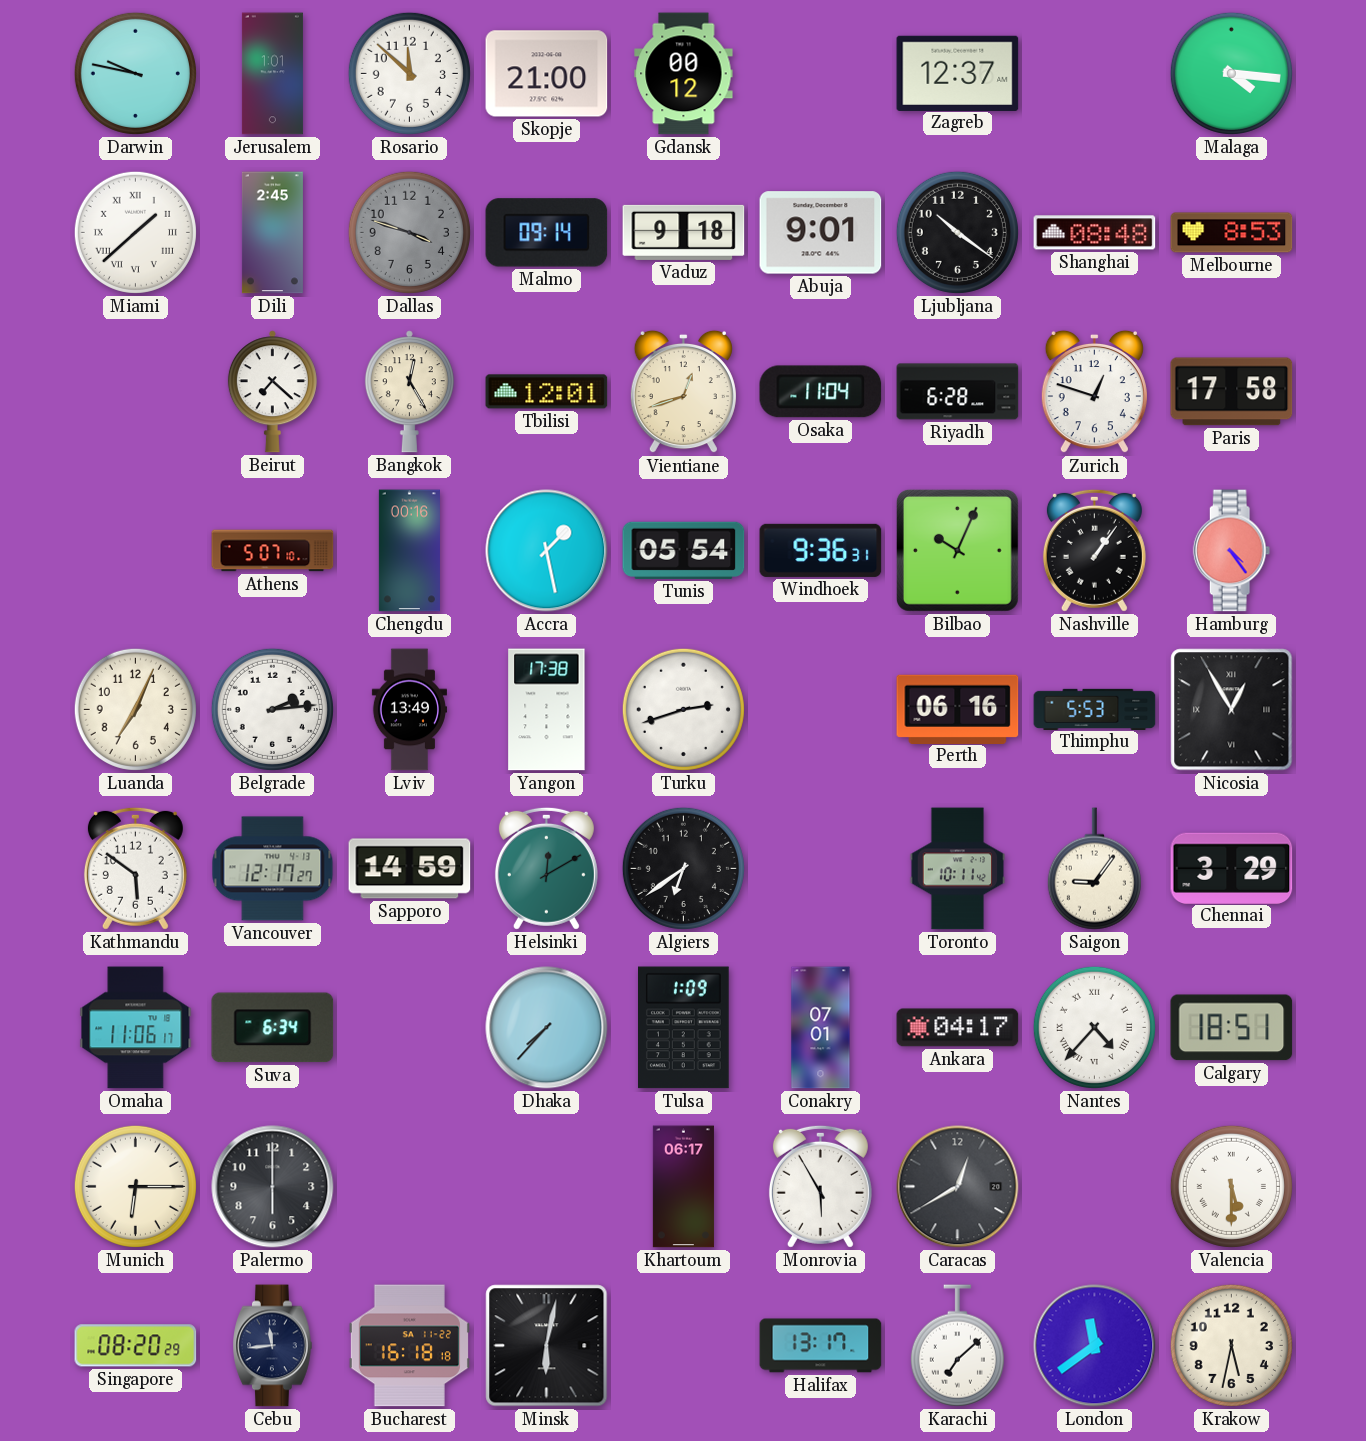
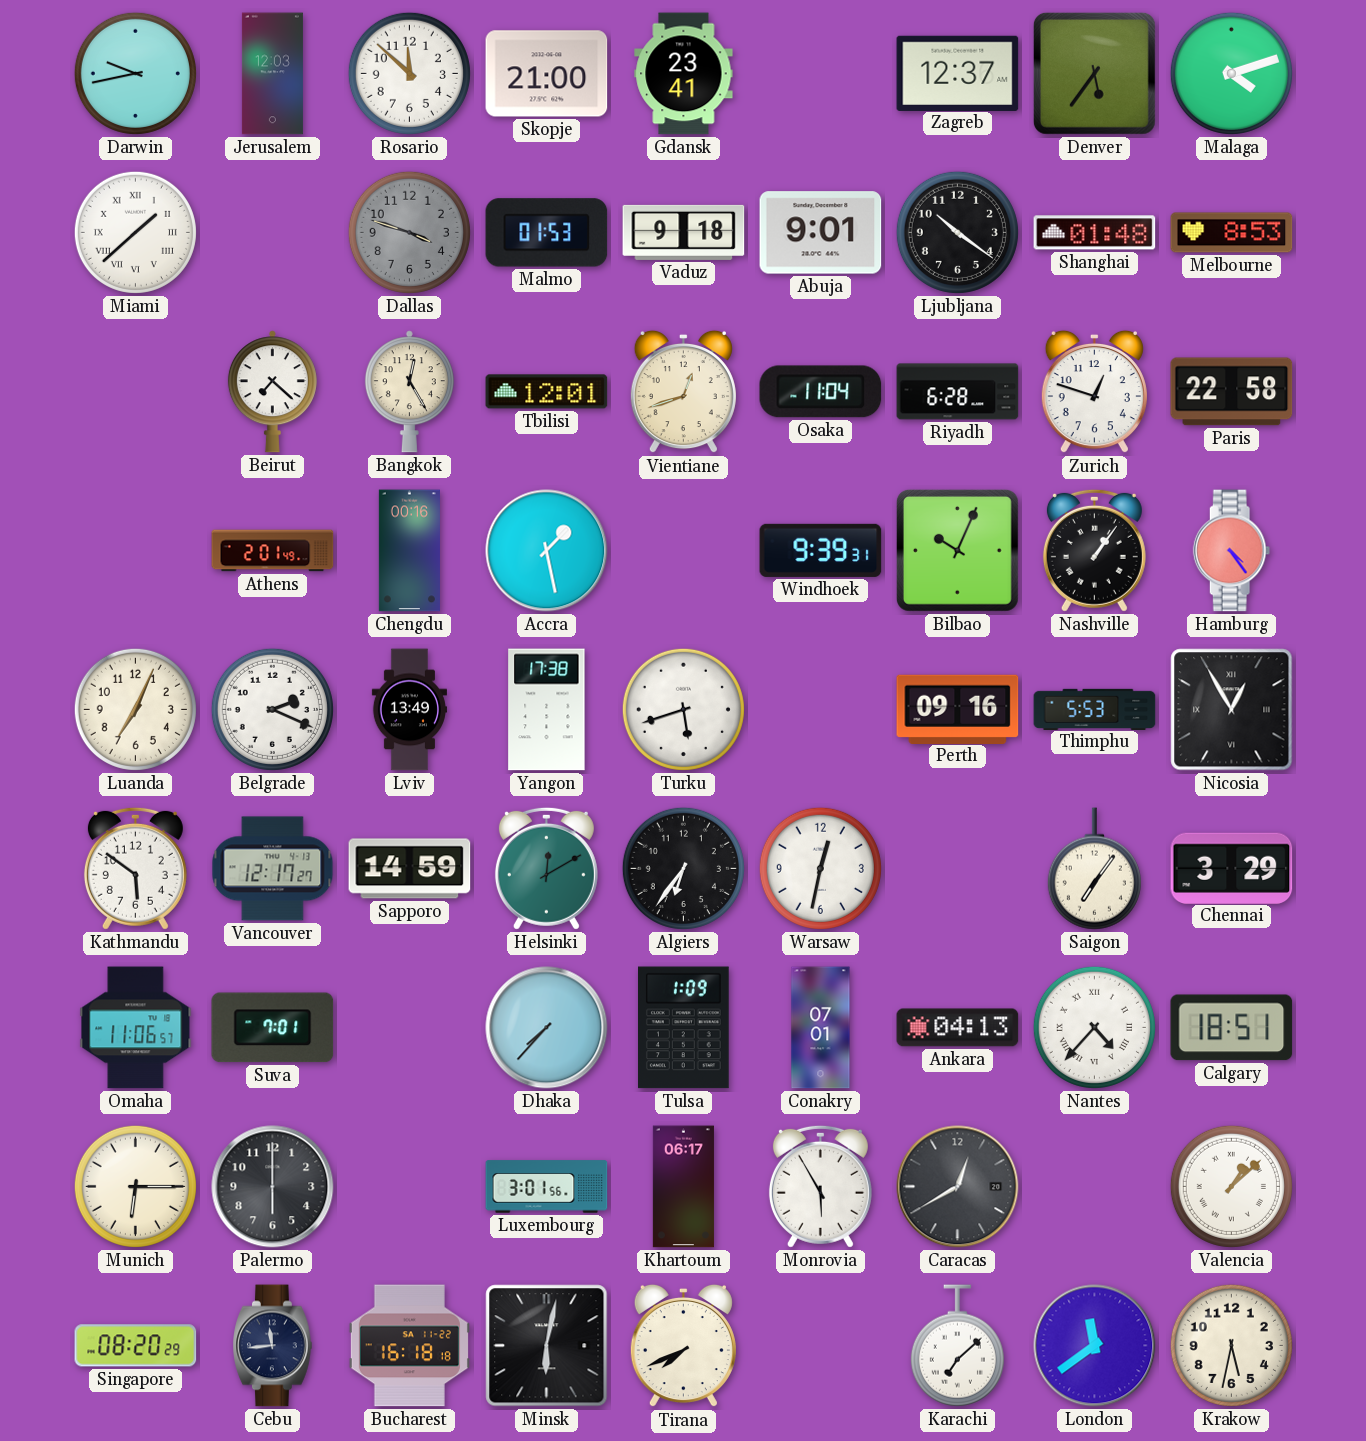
Darwin: 9:47 -> 9:43
Jerusalem: 1:01 -> 12:03
Gdansk: 00:12 -> 23:41
Denver: none -> 5:36
Malaga: 4:16 -> 4:12
Dili: 2:45 -> none
Malmo: 09:14 -> 01:53
Shanghai: 08:48 -> 01:48
Paris: 17:58 -> 22:58
Athens: 5:07 -> 2:01
Tunis: 05:54 -> none
Windhoek: 9:36 -> 9:39
Belgrade: 2:14 -> 2:19
Turku: 2:42 -> 5:42
Perth: 06:16 -> 09:16
Algiers: 6:39 -> 6:36
Warsaw: none -> 12:32
Toronto: 10:11 -> none
Saigon: 9:06 -> 7:06
Omaha: 11:06:17 -> 11:06:57
Suva: 6:34 -> 7:01
Ankara: 04:17 -> 04:13
Luxembourg: none -> 3:01
Valencia: 5:30 -> 1:08
Tirana: none -> 7:41
Halifax: 13:17 -> none
